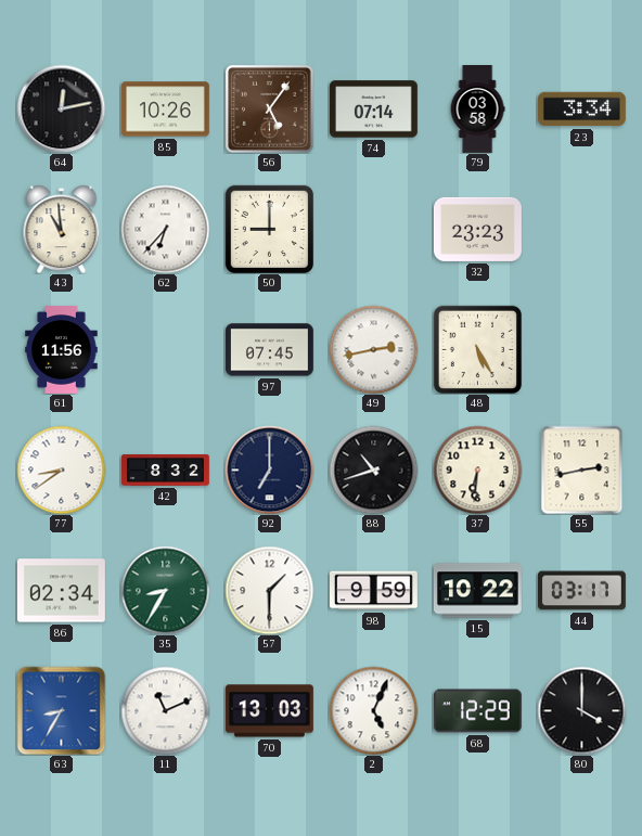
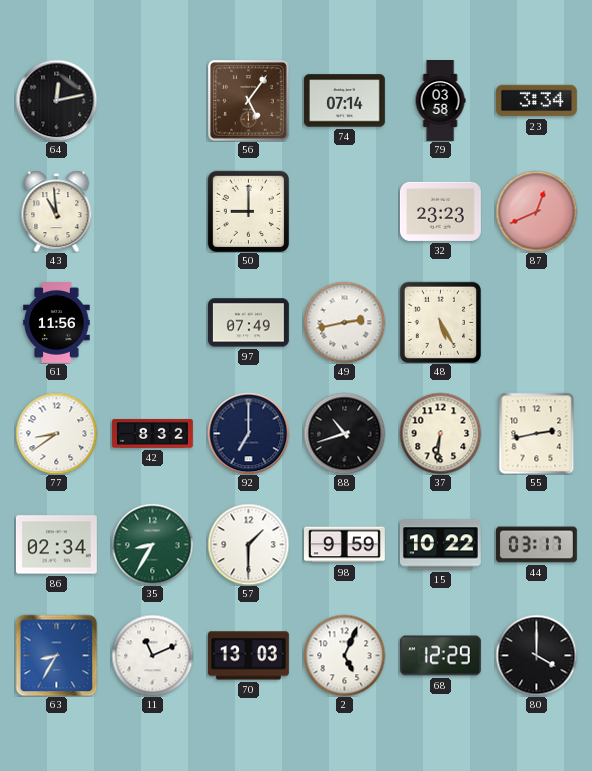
85: 10:26 -> none
62: 6:37 -> none
87: none -> 12:41
97: 07:45 -> 07:49
